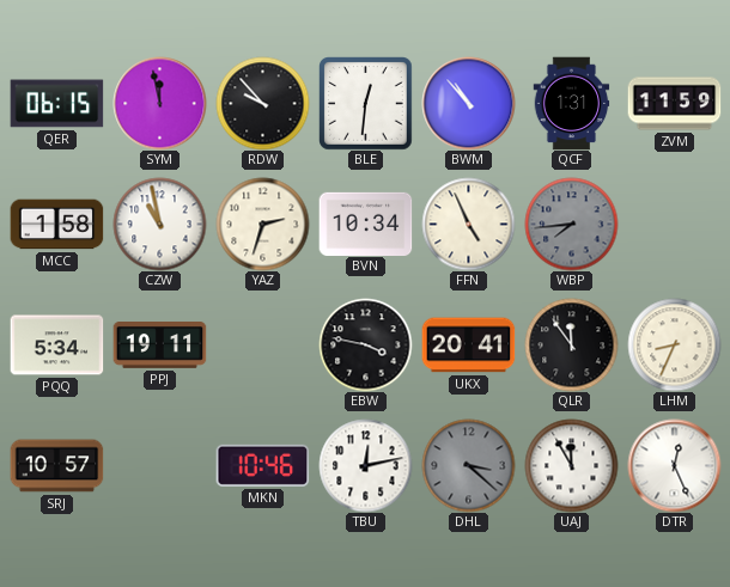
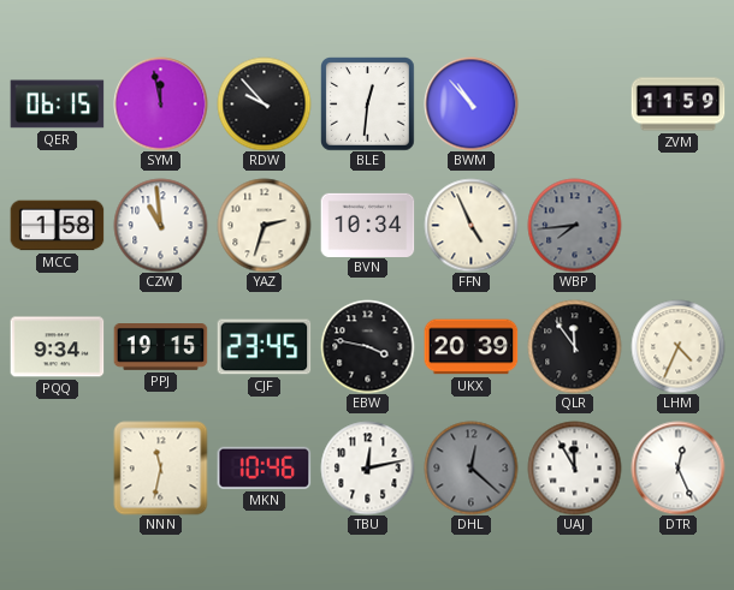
QCF: 1:31 -> none
CZW: 10:58 -> 10:59
PQQ: 5:34 -> 9:34
PPJ: 19:11 -> 19:15
CJF: none -> 23:45
UKX: 20:41 -> 20:39
LHM: 8:34 -> 4:34
SRJ: 10:57 -> none
NNN: none -> 11:32
DHL: 3:22 -> 12:22
